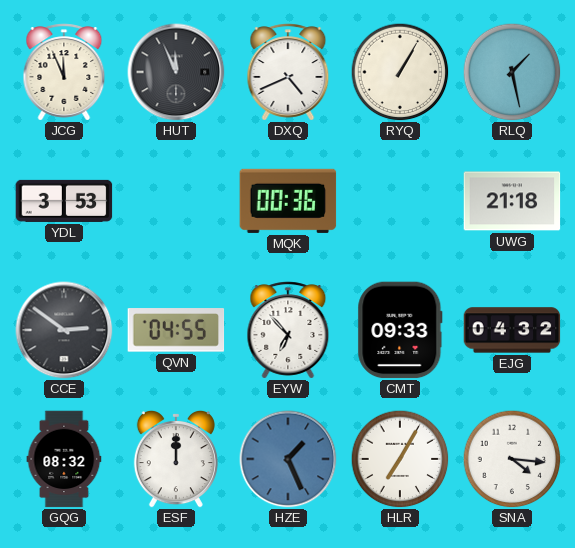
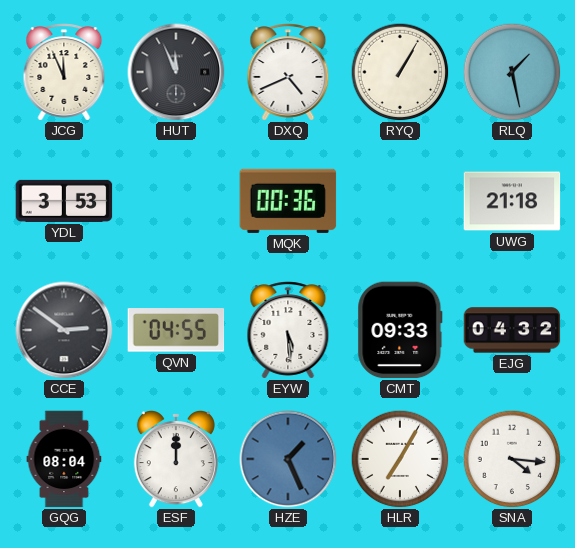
EYW: 6:53 -> 5:29
GQG: 08:32 -> 08:04
